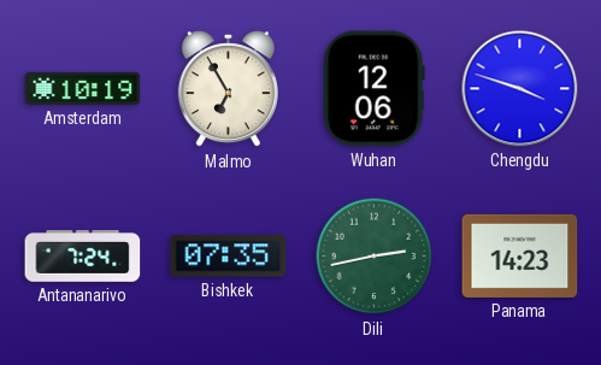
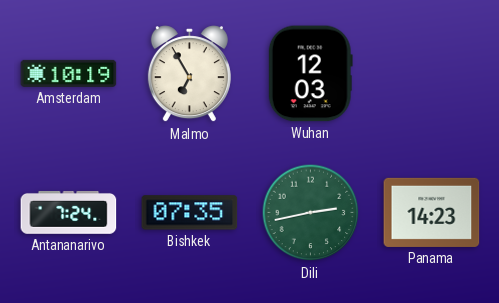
Wuhan: 12:06 -> 12:03
Chengdu: 3:48 -> none
